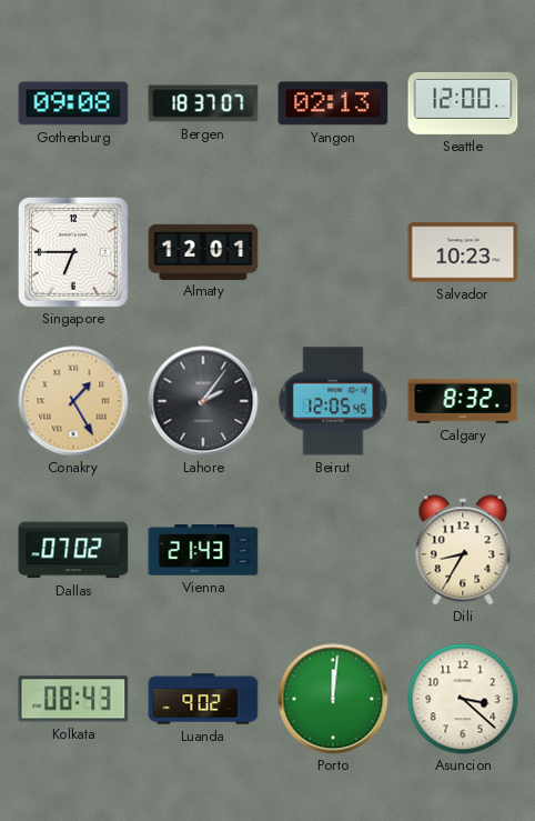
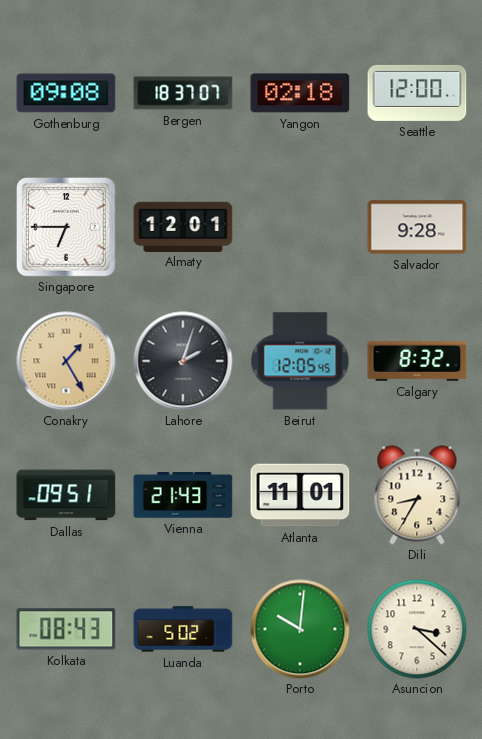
Yangon: 02:13 -> 02:18
Salvador: 10:23 -> 9:28
Lahore: 2:06 -> 2:03
Dallas: 07:02 -> 09:51
Atlanta: none -> 11:01
Luanda: 9:02 -> 5:02
Porto: 12:01 -> 10:01
